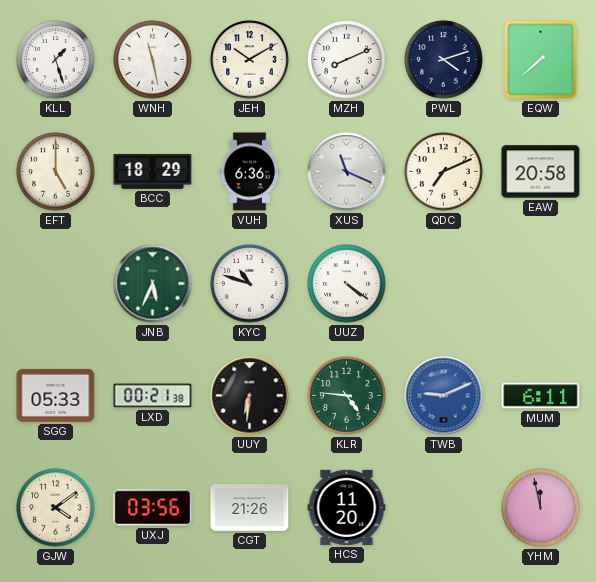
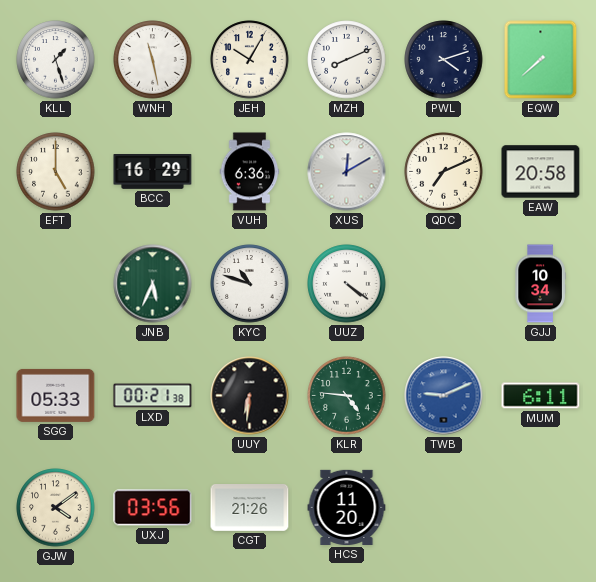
JEH: 10:10 -> 10:05
BCC: 18:29 -> 16:29
XUS: 11:19 -> 12:10
GJJ: none -> 10:34
YHM: 11:58 -> none
